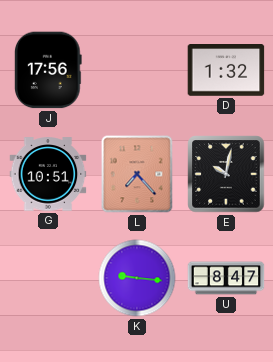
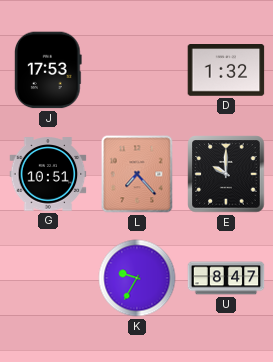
J: 17:56 -> 17:53
E: 10:02 -> 10:00
K: 9:16 -> 9:35
